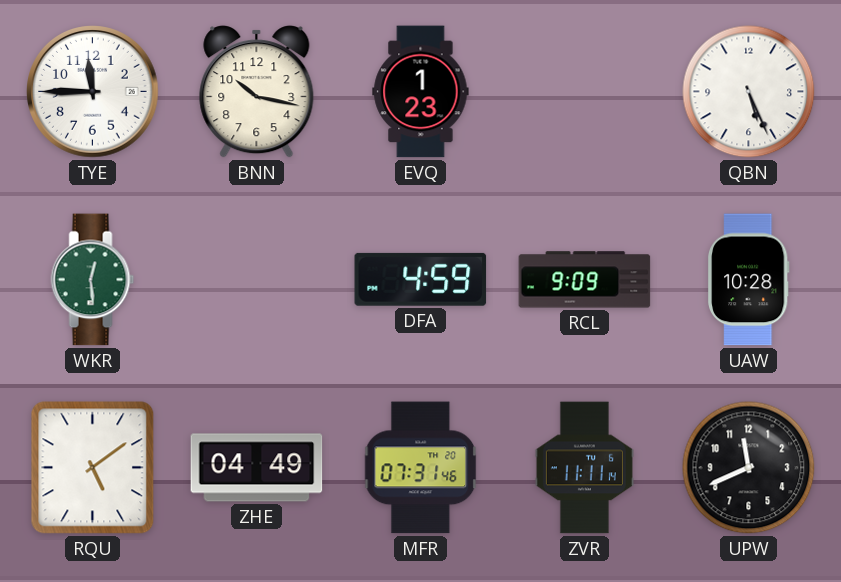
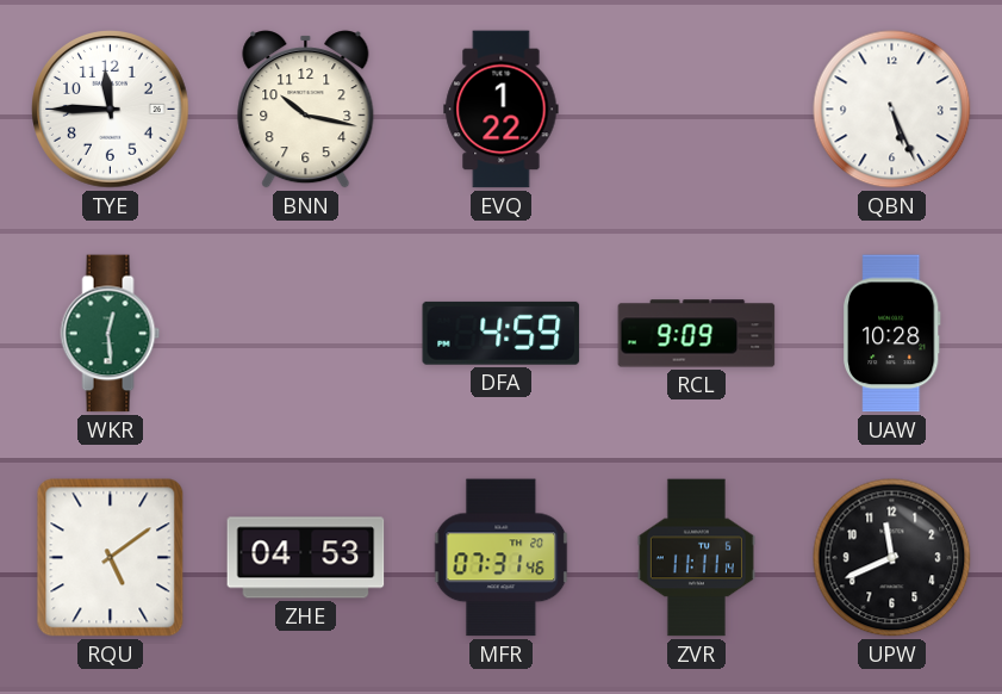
EVQ: 1:23 -> 1:22
ZHE: 04:49 -> 04:53
